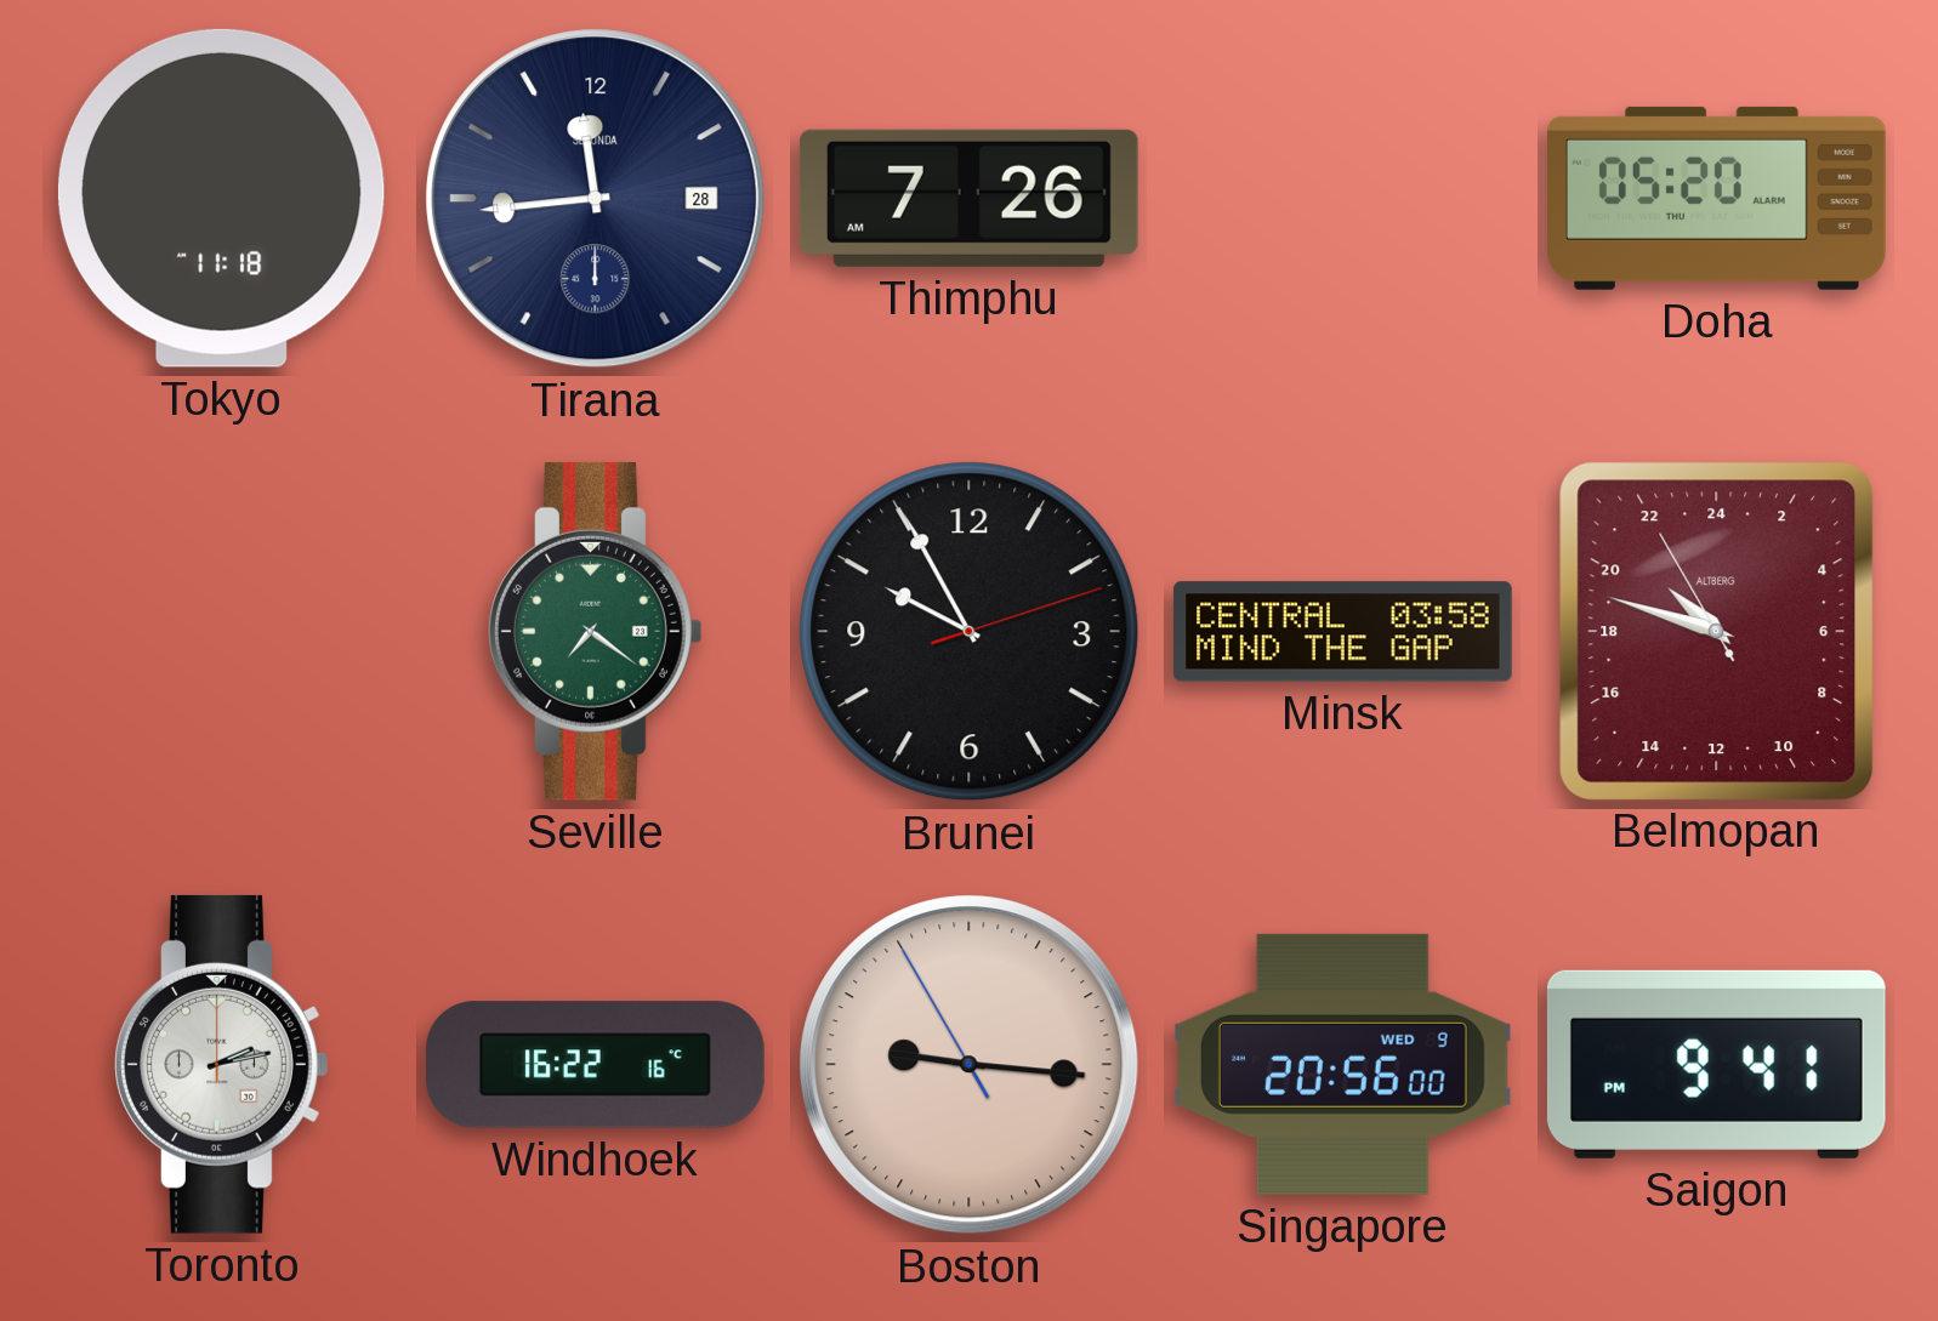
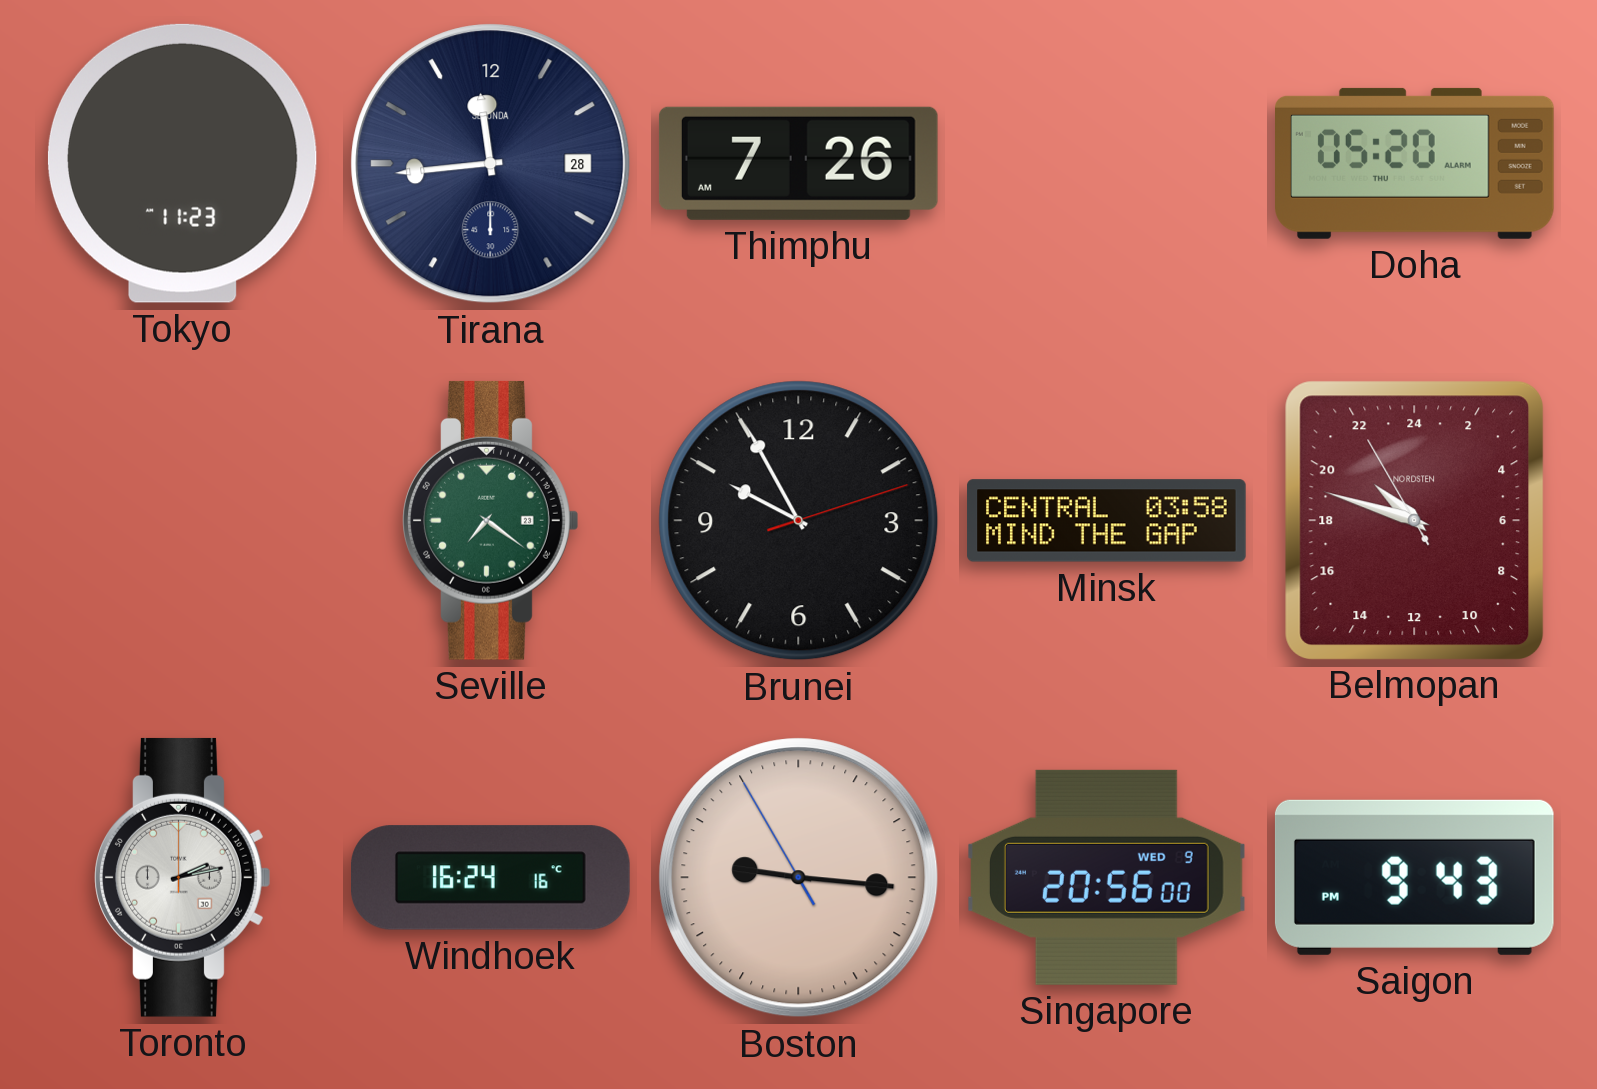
Tokyo: 11:18 -> 11:23
Belmopan brand: ALTBERG -> NORDSTEN
Windhoek: 16:22 -> 16:24
Saigon: 9:41 -> 9:43
